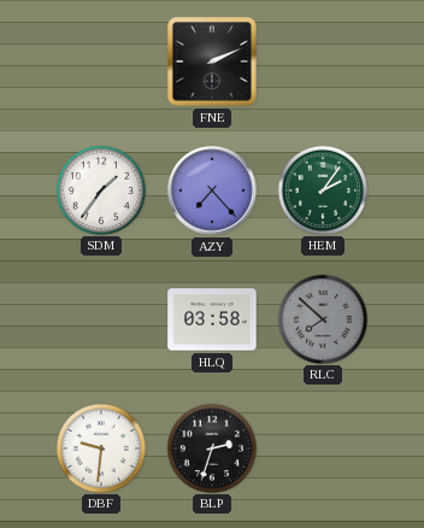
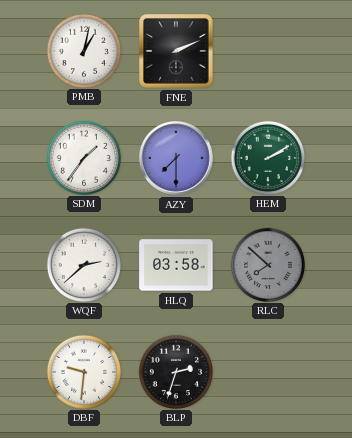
PMB: none -> 1:02
AZY: 7:23 -> 7:30
HEM: 2:06 -> 2:10
WQF: none -> 2:38
